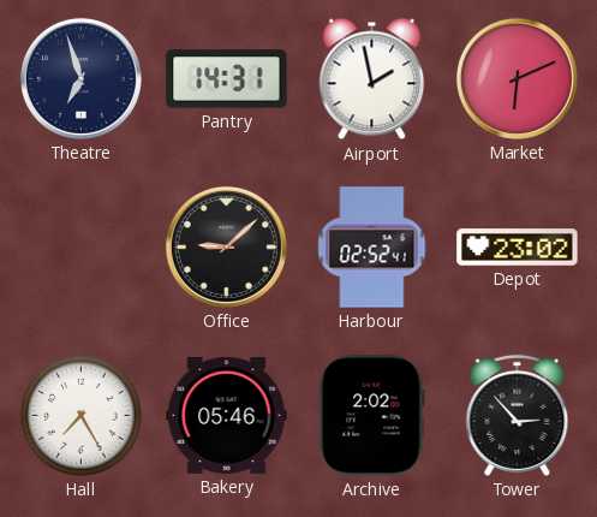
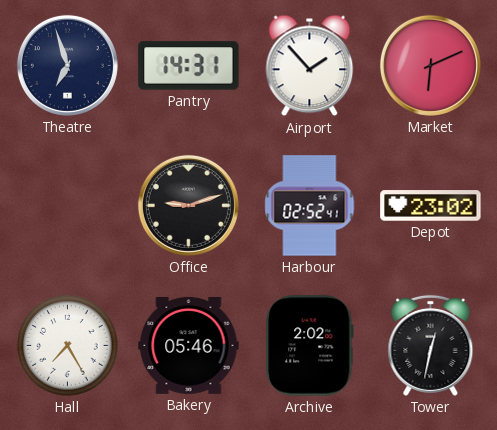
Airport: 1:58 -> 1:53
Office: 9:08 -> 9:12
Tower: 2:53 -> 12:32
